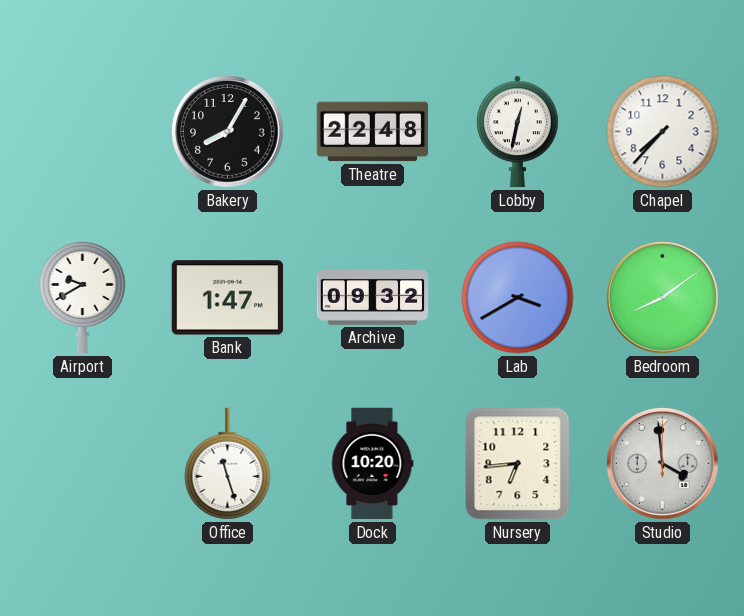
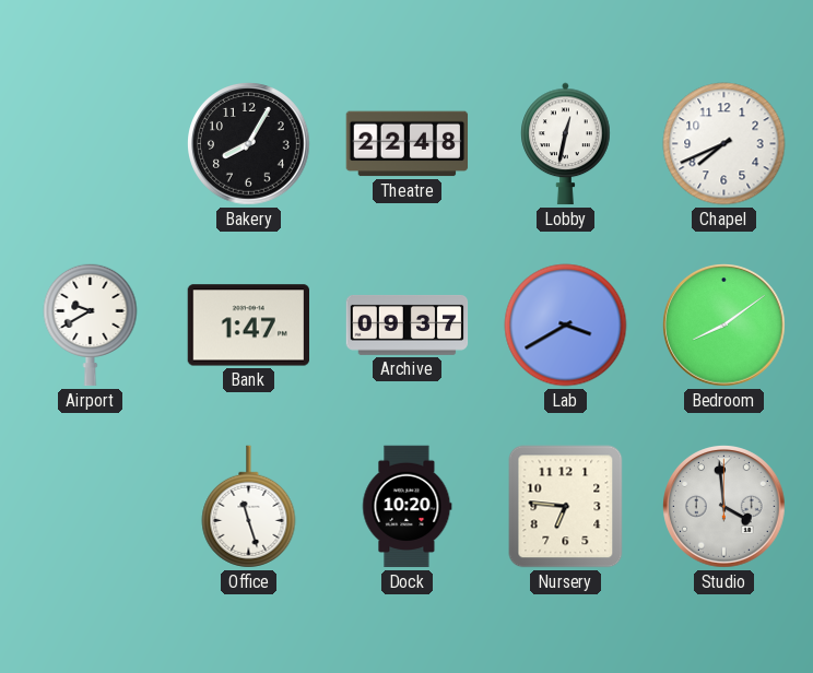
Chapel: 7:37 -> 7:41
Archive: 09:32 -> 09:37
Nursery: 6:44 -> 6:46
